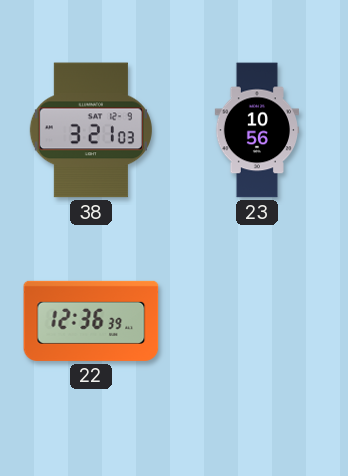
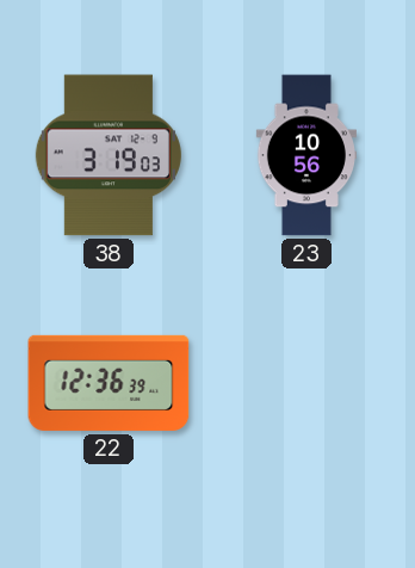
38: 3:21 -> 3:19
